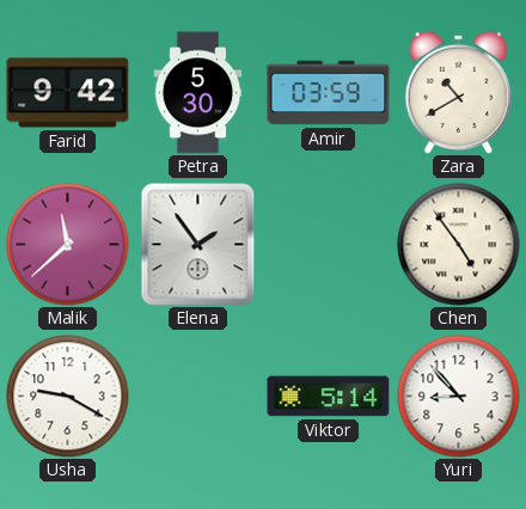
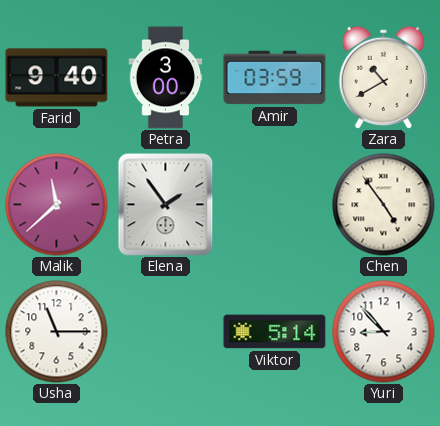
Farid: 9:42 -> 9:40
Petra: 5:30 -> 3:00
Usha: 9:20 -> 11:15
